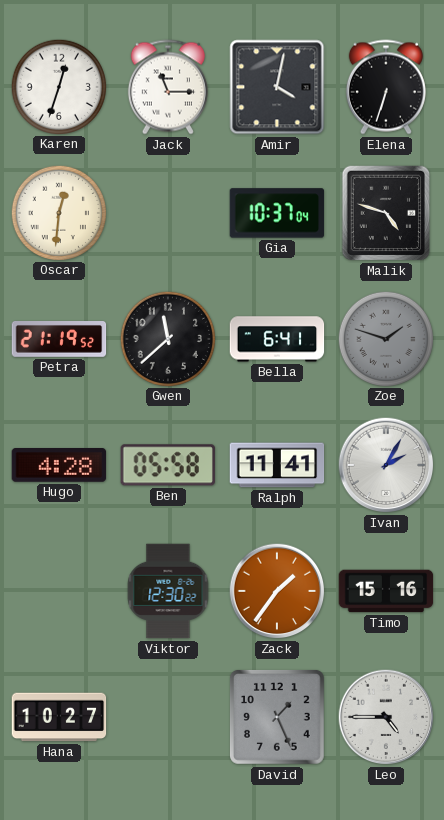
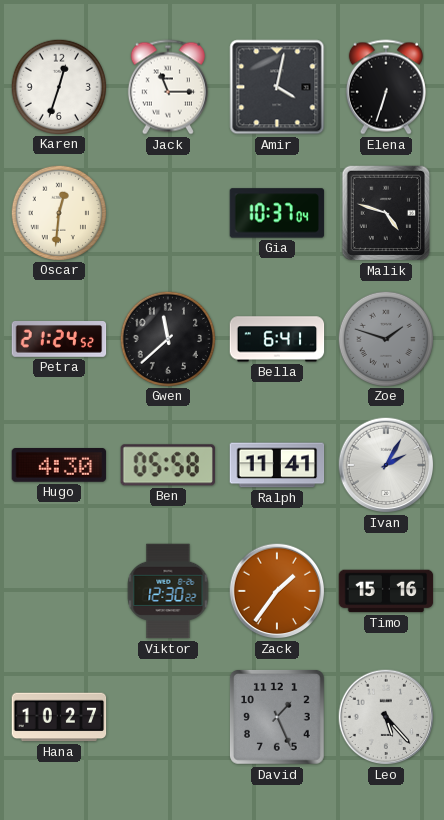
Petra: 21:19 -> 21:24
Hugo: 4:28 -> 4:30
Leo: 4:45 -> 5:23
